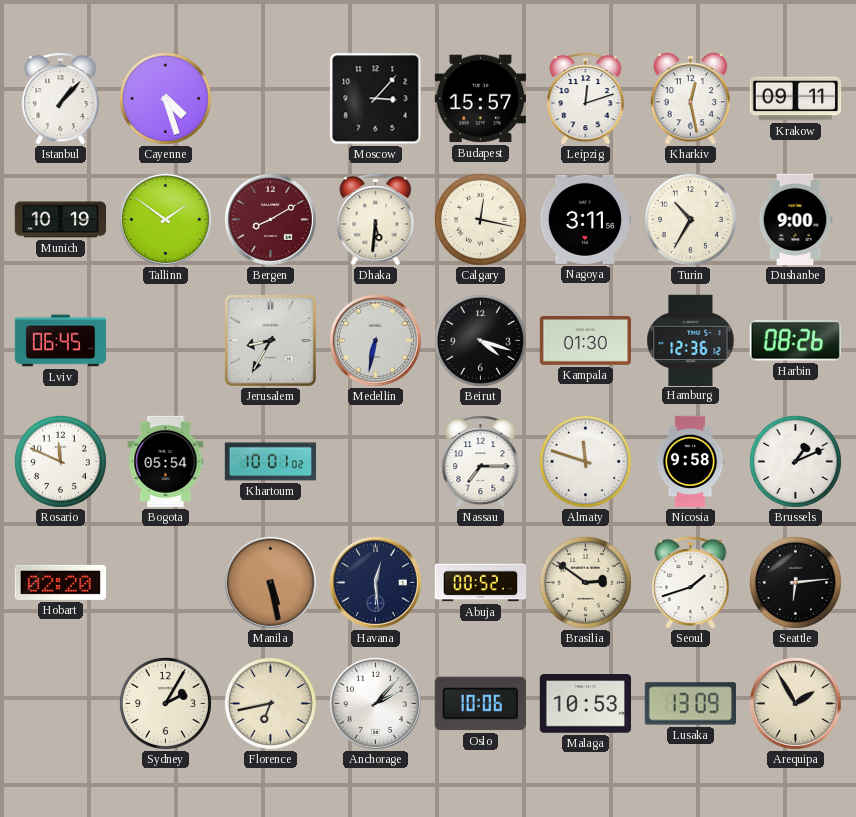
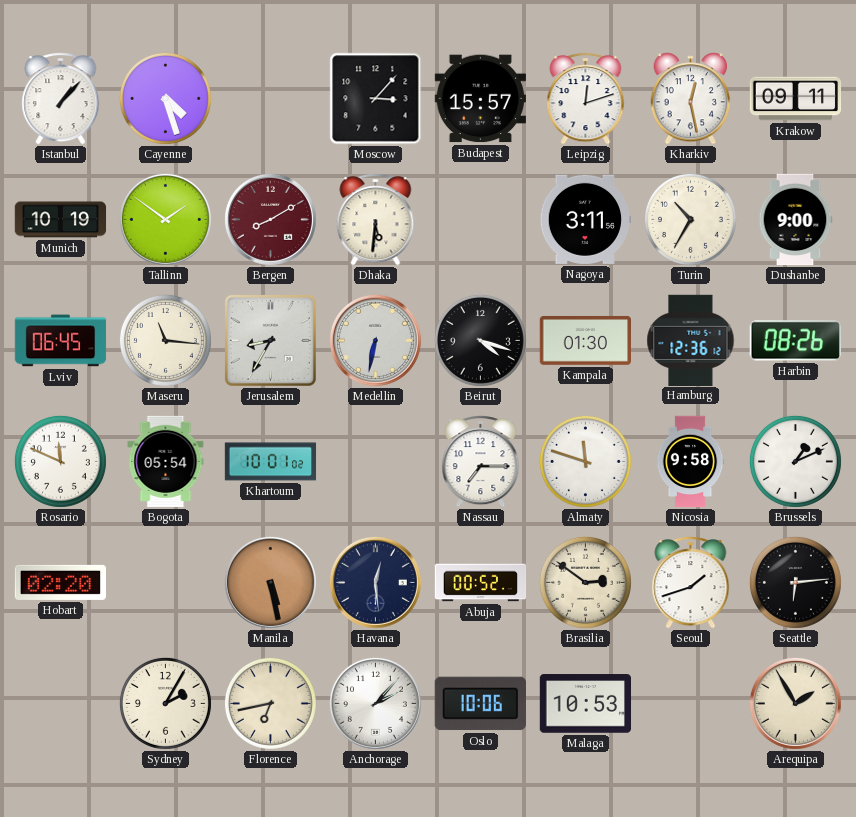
Calgary: 12:17 -> none
Maseru: none -> 11:16
Lusaka: 13:09 -> none
